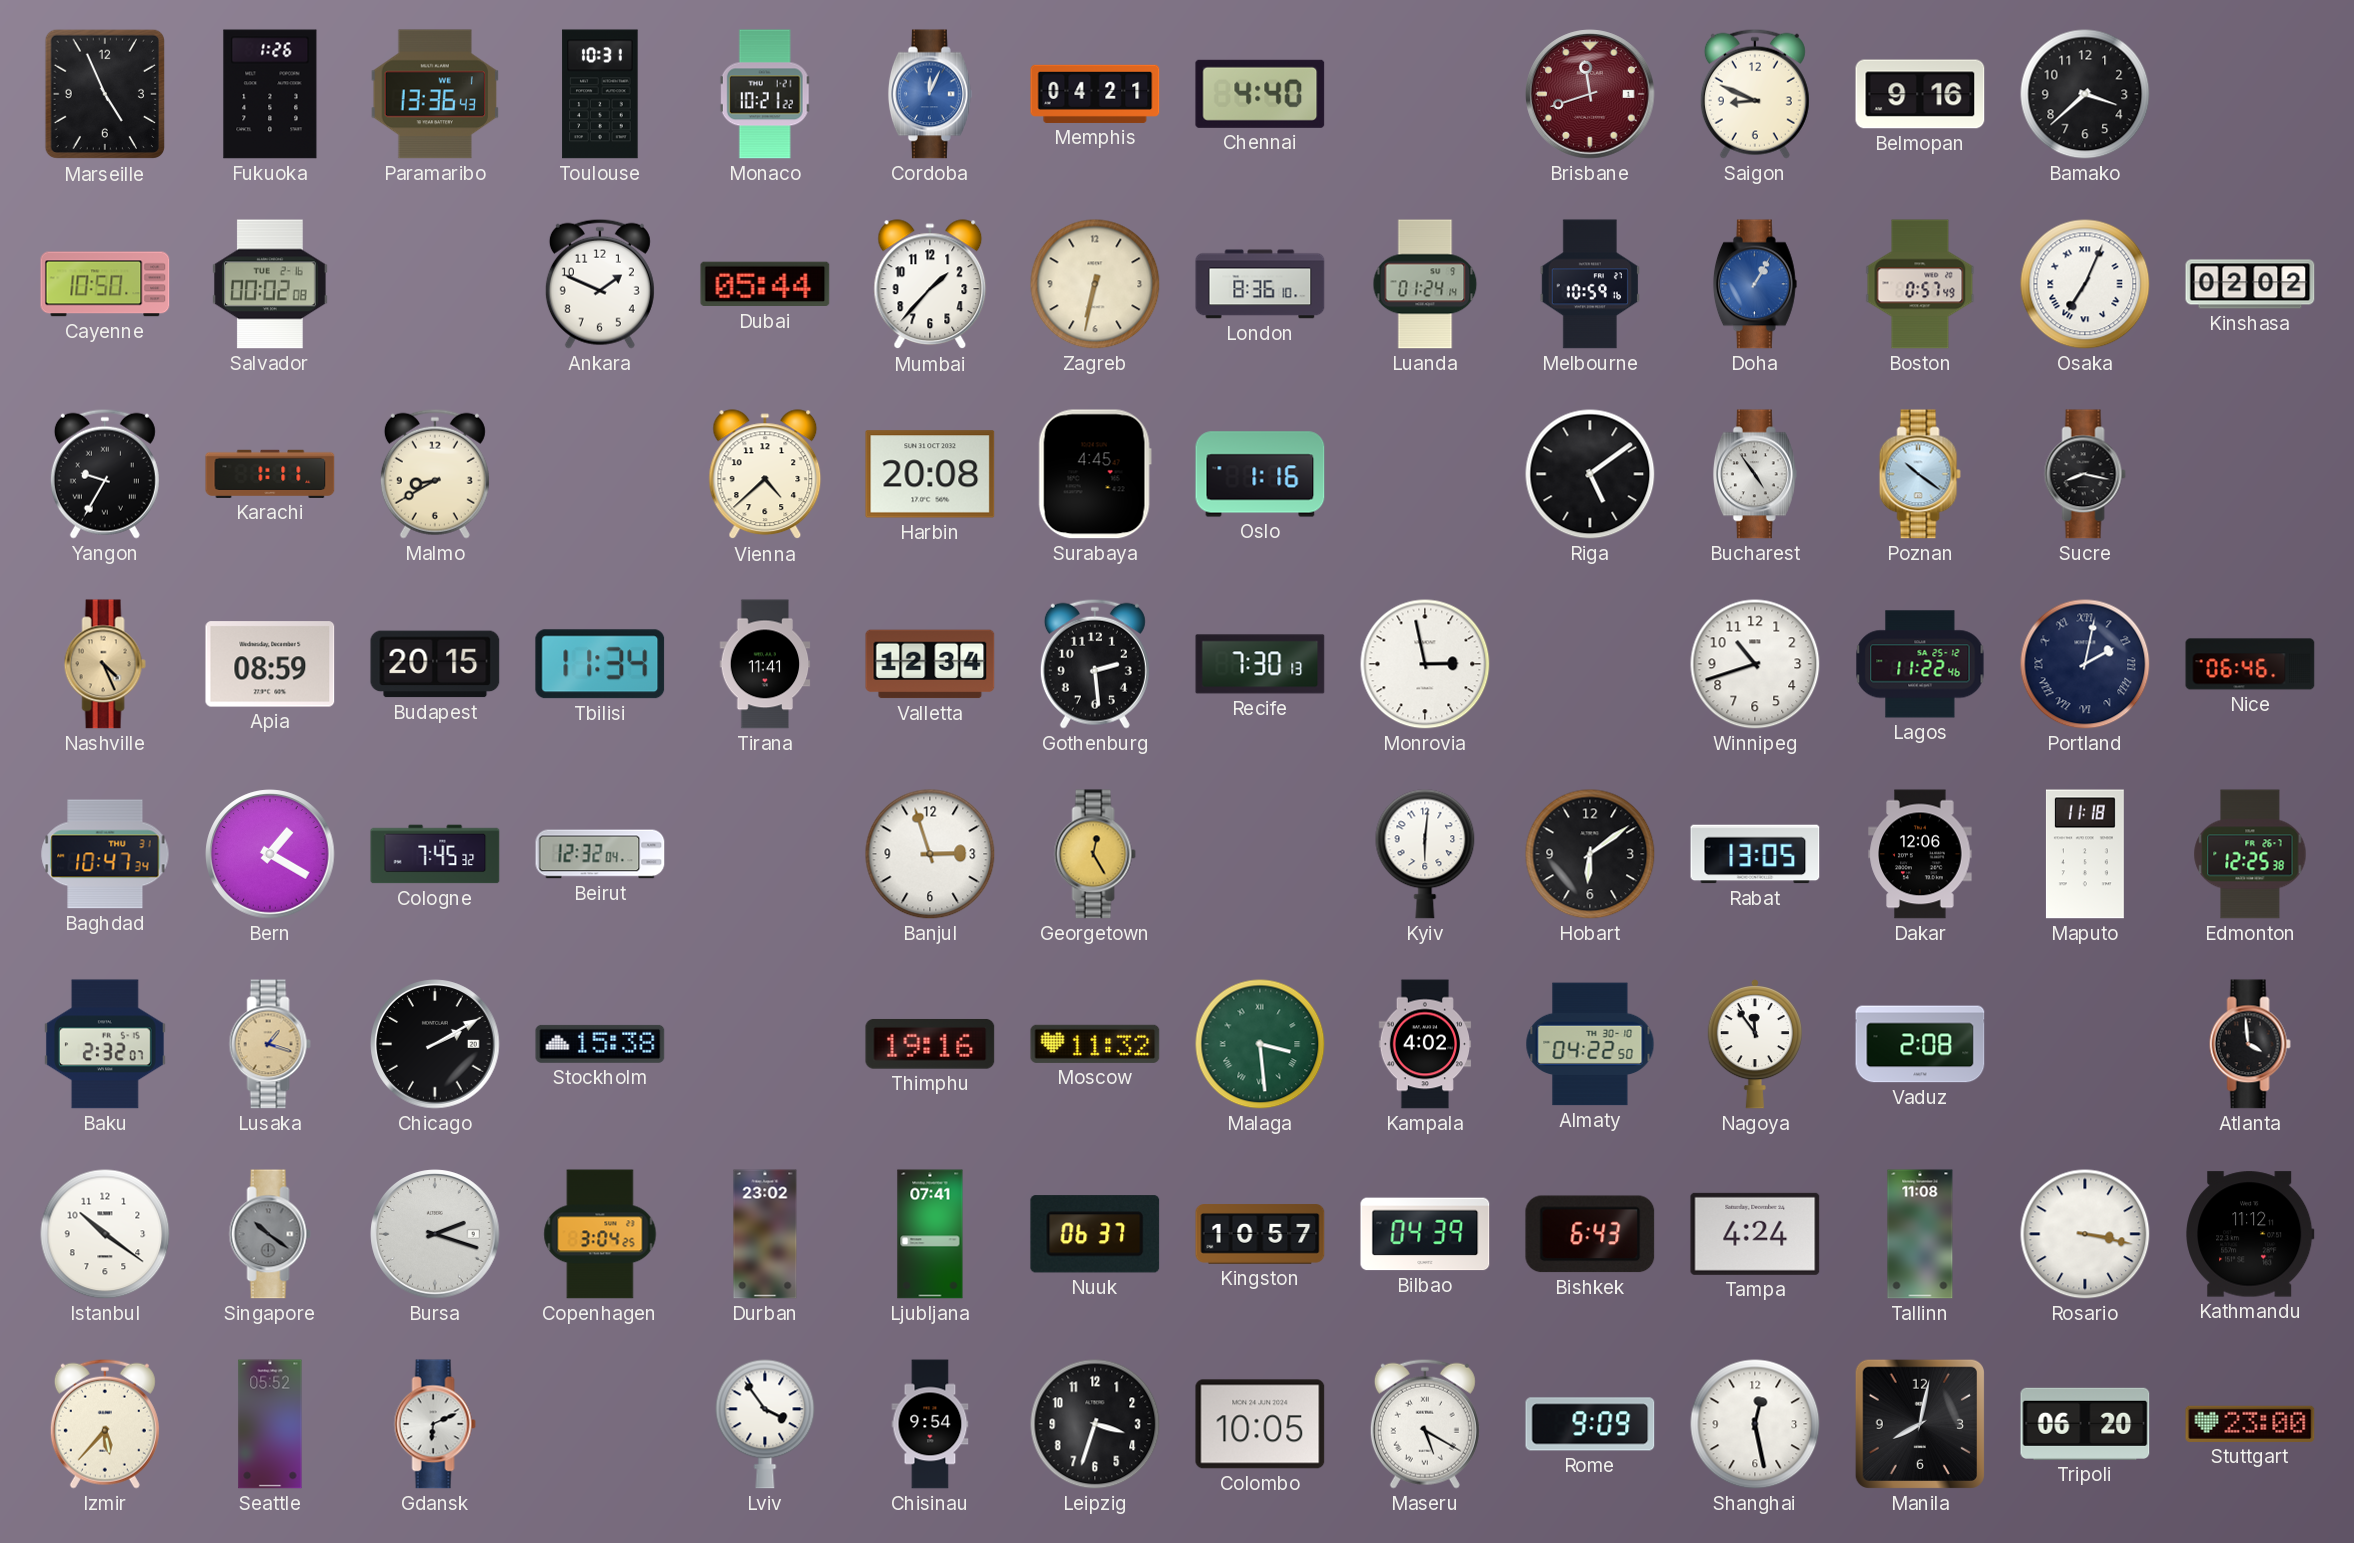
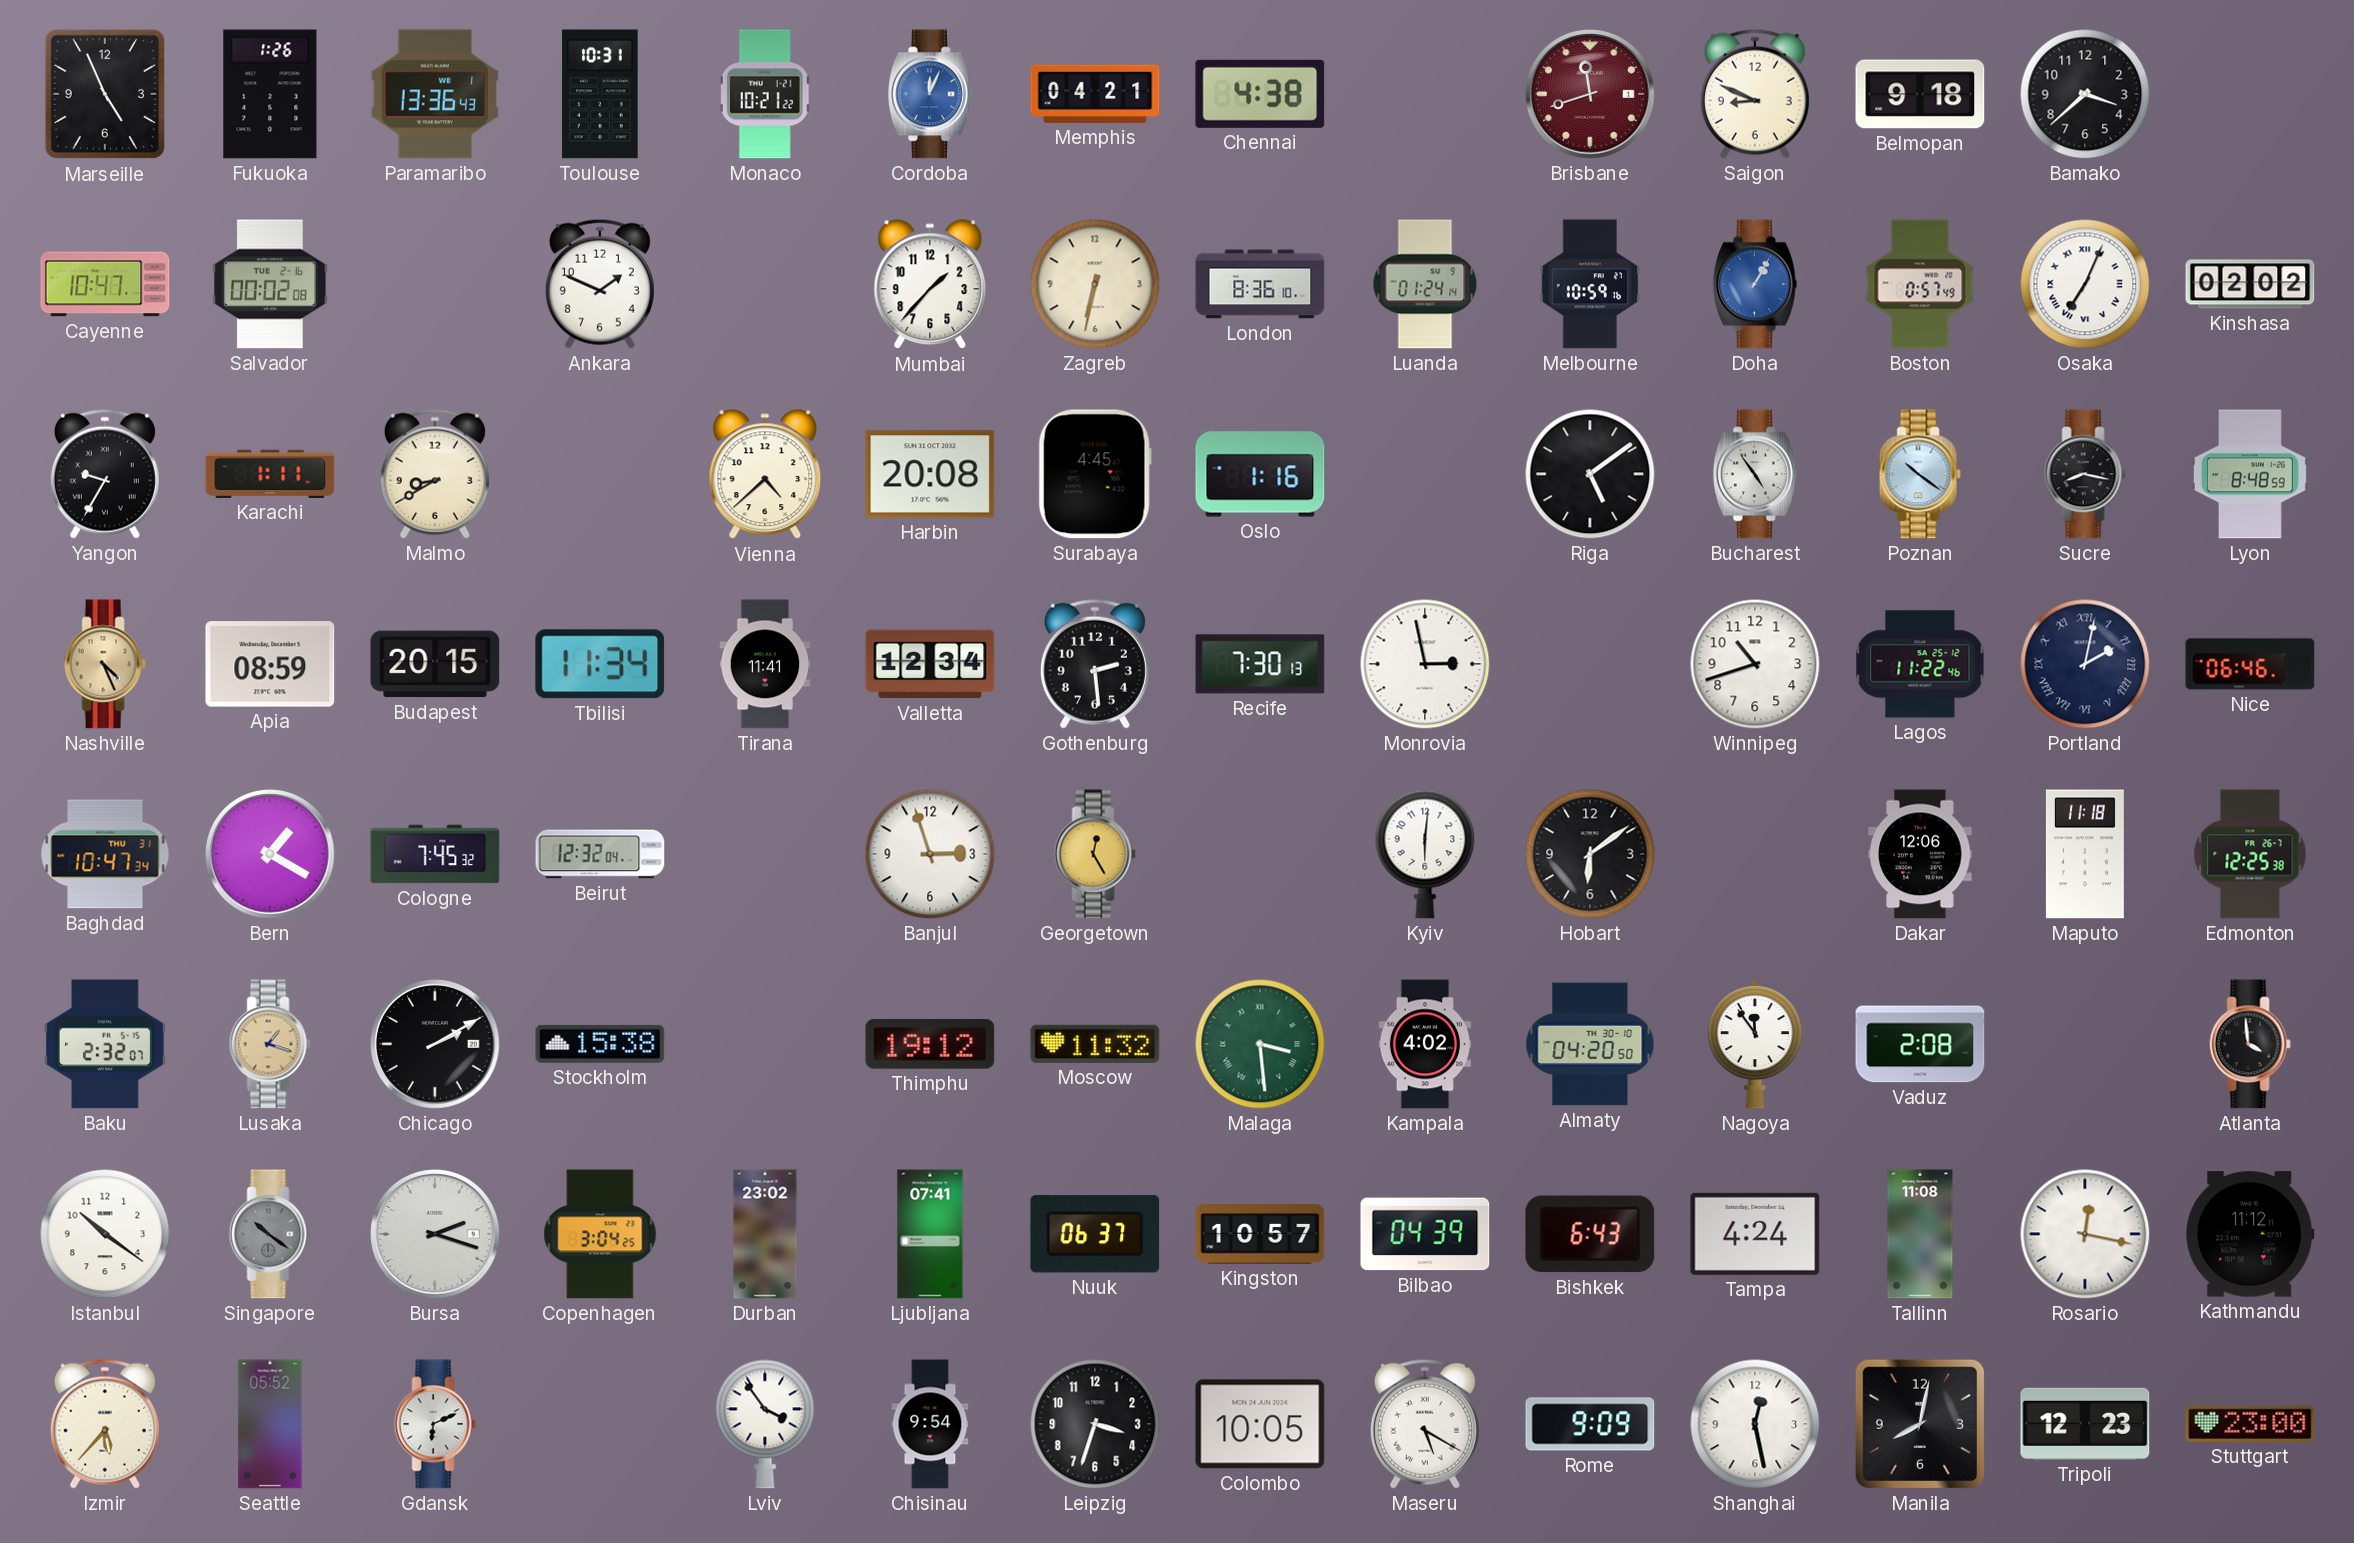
Chennai: 4:40 -> 4:38
Belmopan: 9:16 -> 9:18
Cayenne: 10:50 -> 10:47
Dubai: 05:44 -> none
Lyon: none -> 8:48
Rabat: 13:05 -> none
Thimphu: 19:16 -> 19:12
Almaty: 04:22 -> 04:20
Rosario: 3:17 -> 12:17
Tripoli: 06:20 -> 12:23
